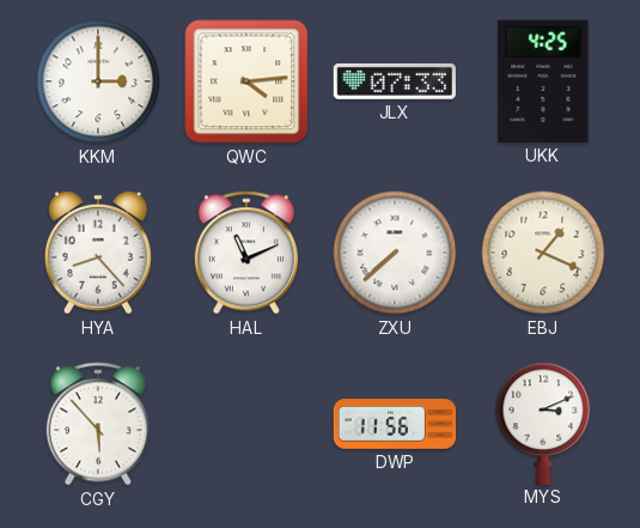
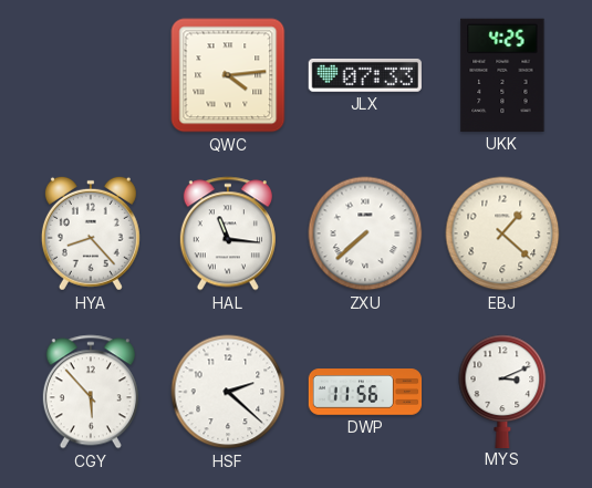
KKM: 3:00 -> none
HAL: 11:11 -> 11:16
EBJ: 1:19 -> 1:22
HSF: none -> 2:22
